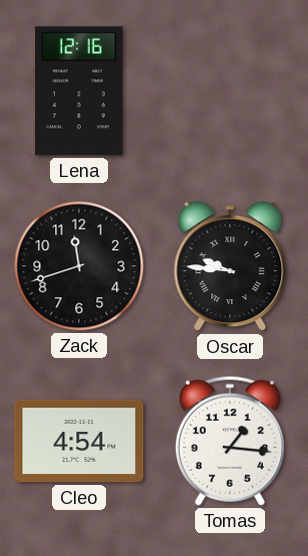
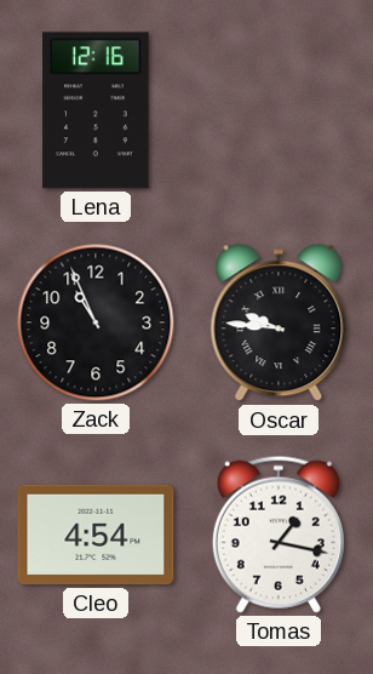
Zack: 11:42 -> 10:56
Tomas: 1:16 -> 1:17
